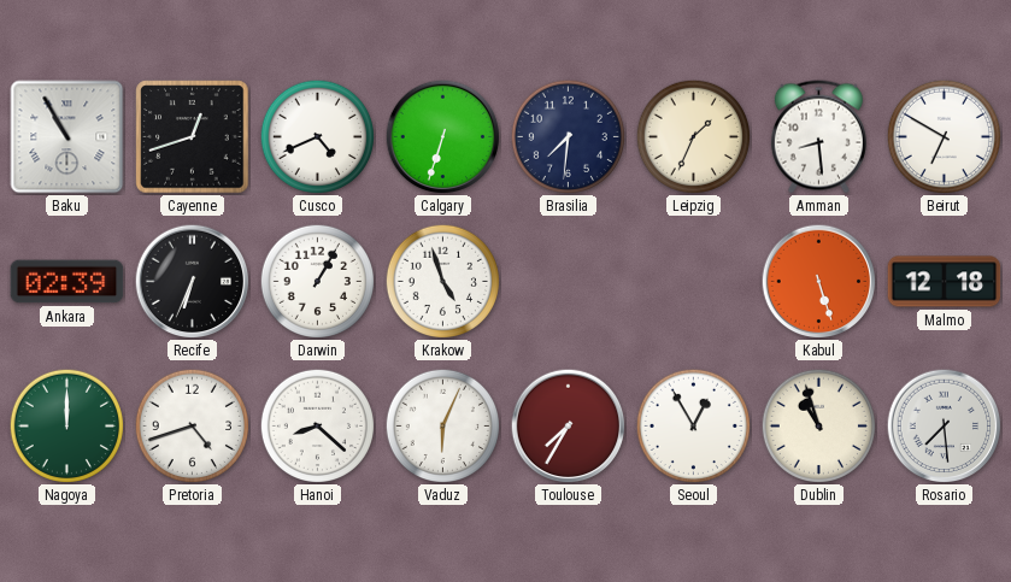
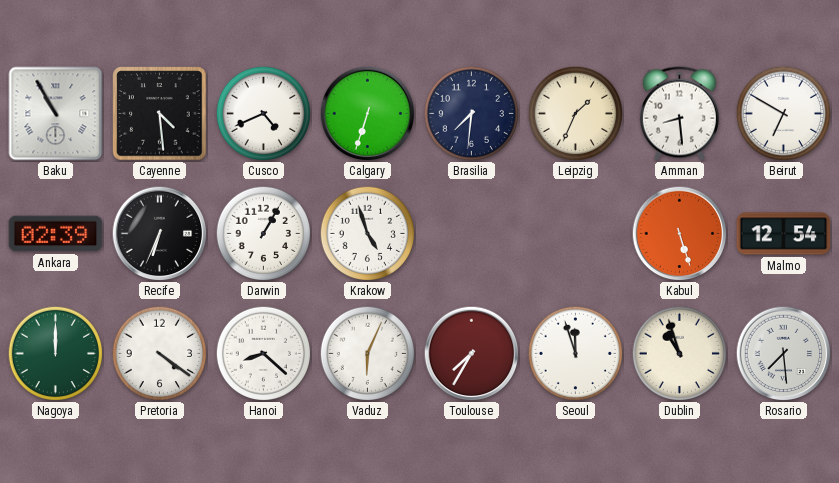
Cayenne: 12:42 -> 4:29
Malmo: 12:18 -> 12:54
Pretoria: 4:42 -> 4:21
Seoul: 12:55 -> 11:57
